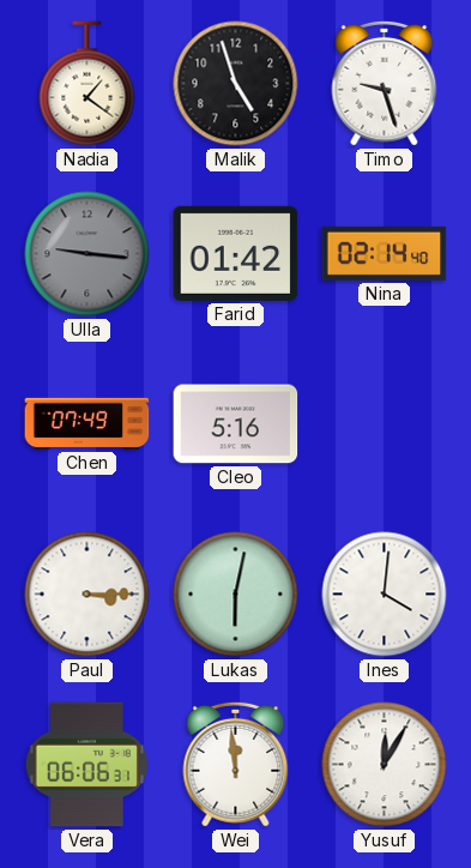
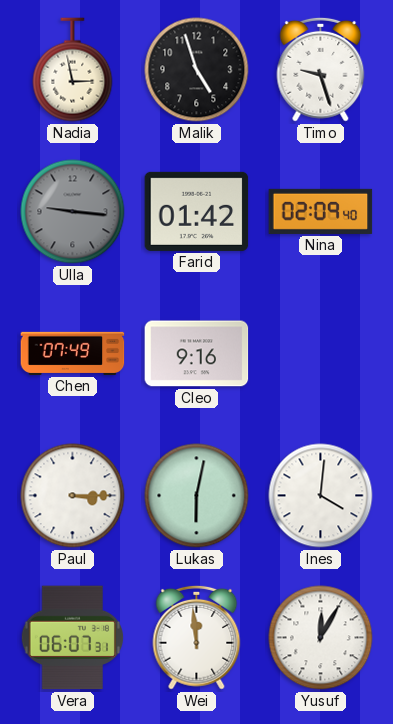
Nadia: 1:21 -> 2:58
Nina: 02:14 -> 02:09
Cleo: 5:16 -> 9:16
Vera: 06:06 -> 06:07
